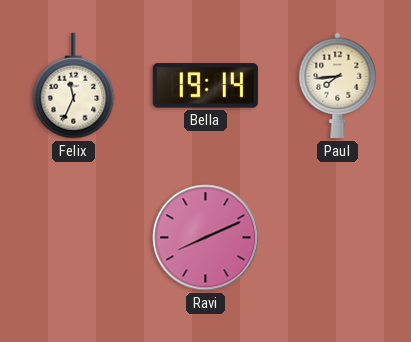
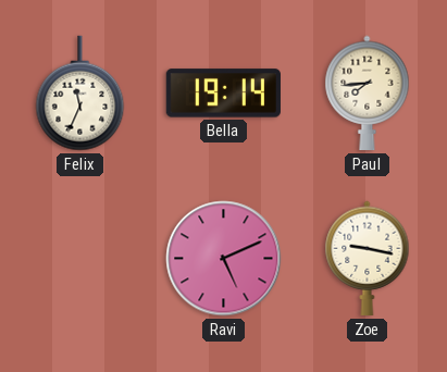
Ravi: 8:11 -> 5:11
Zoe: none -> 9:17
